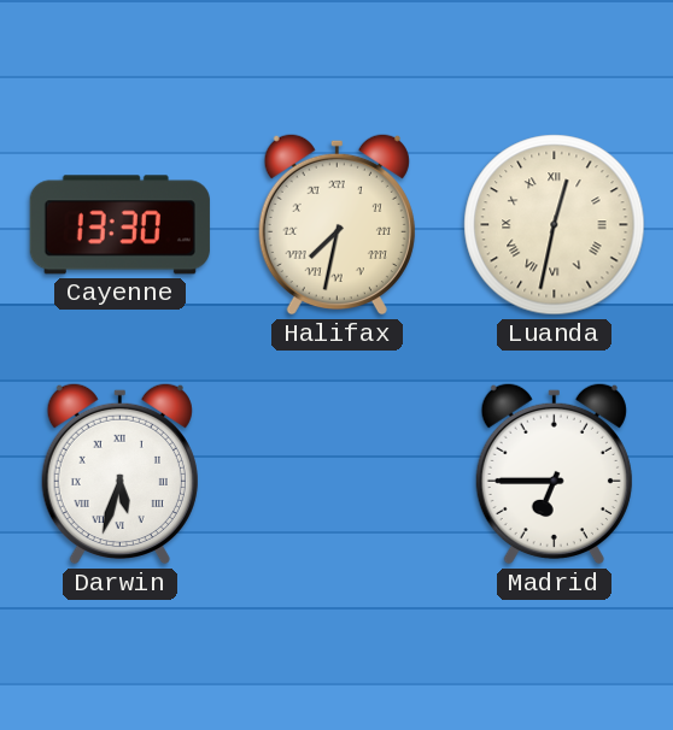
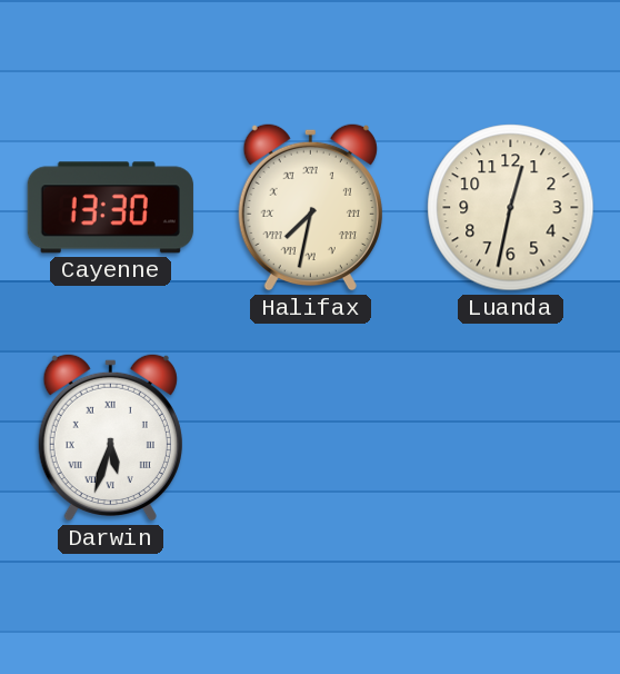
Luanda numerals: Roman -> Arabic
Madrid: 6:45 -> none
